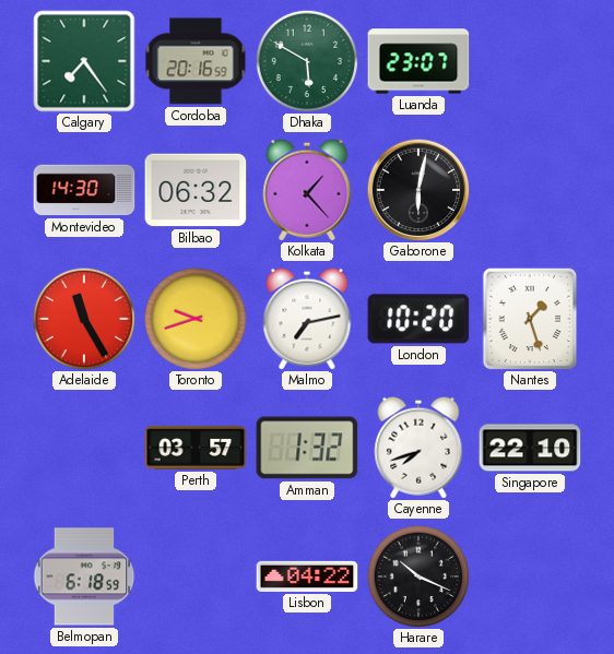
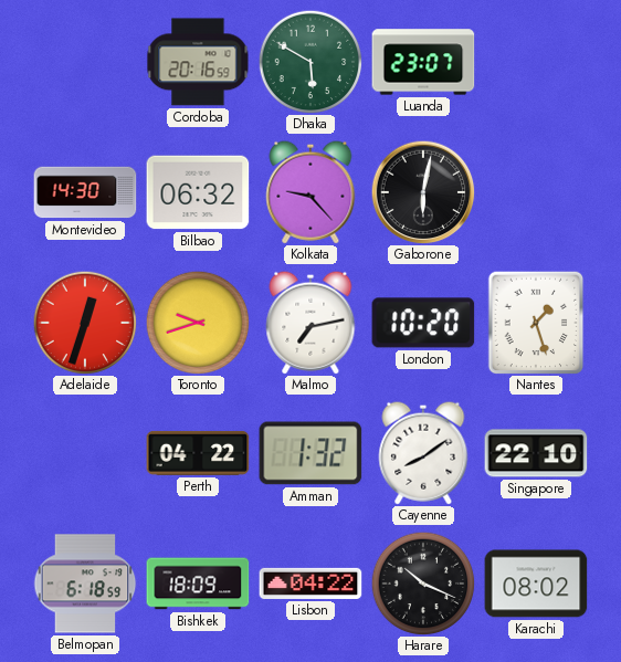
Calgary: 7:24 -> none
Kolkata: 1:23 -> 9:23
Adelaide: 11:25 -> 12:33
Perth: 03:57 -> 04:22
Cayenne: 7:42 -> 8:09
Bishkek: none -> 18:09
Karachi: none -> 08:02
